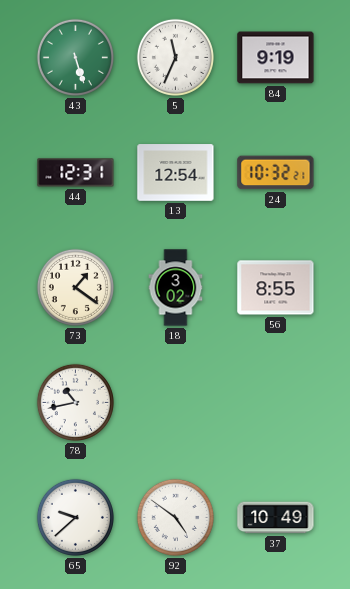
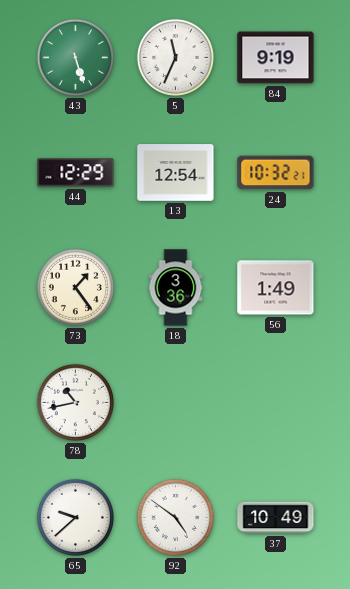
44: 12:31 -> 12:29
73: 1:21 -> 1:24
18: 3:02 -> 3:36
56: 8:55 -> 1:49
